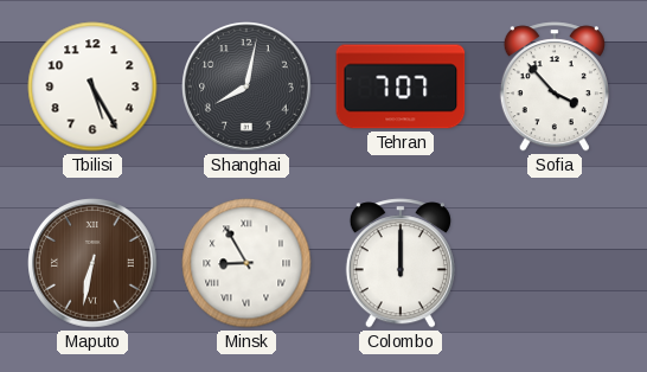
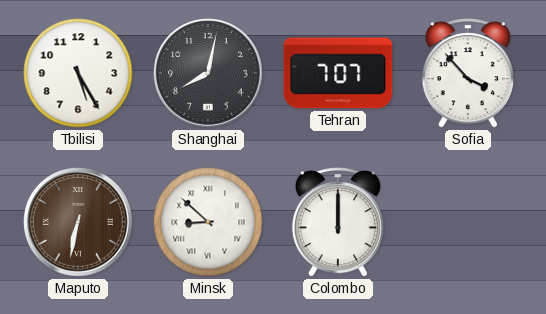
Minsk: 8:55 -> 8:52
